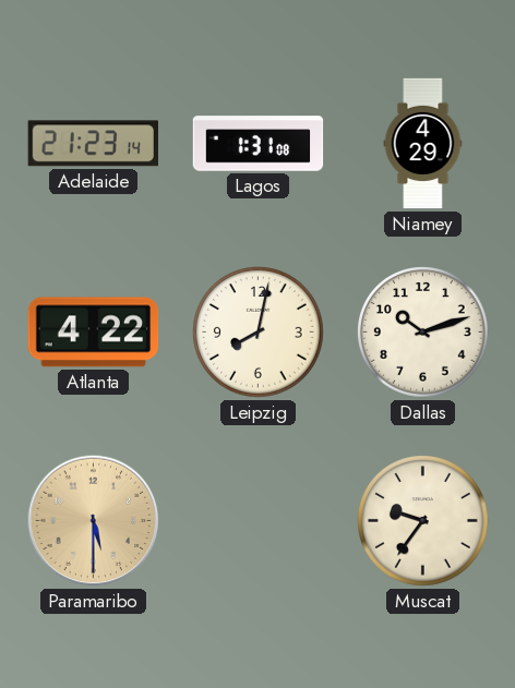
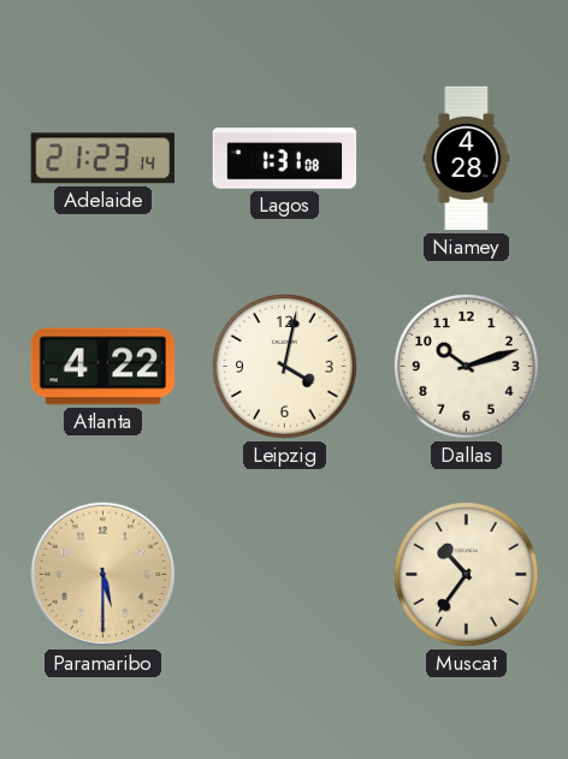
Niamey: 4:29 -> 4:28
Leipzig: 8:02 -> 4:02
Muscat: 9:36 -> 10:36
